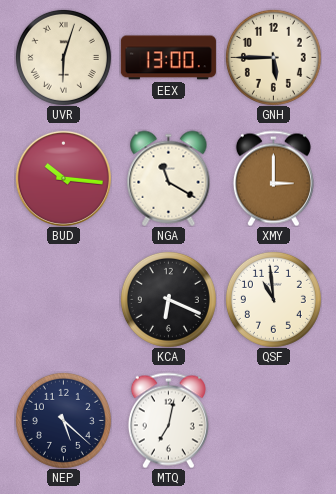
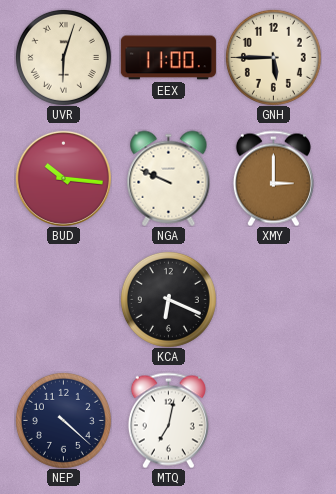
EEX: 13:00 -> 11:00
NGA: 11:20 -> 9:49
QSF: 10:59 -> none
NEP: 5:22 -> 4:22
